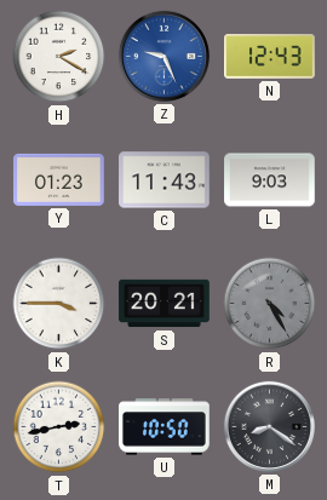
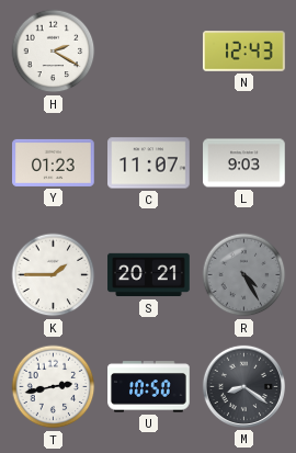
Z: 9:26 -> none
C: 11:43 -> 11:07
K: 3:45 -> 1:45
